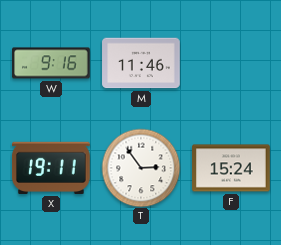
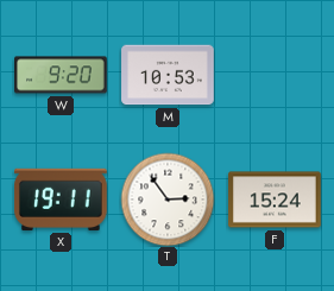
W: 9:16 -> 9:20
M: 11:46 -> 10:53
